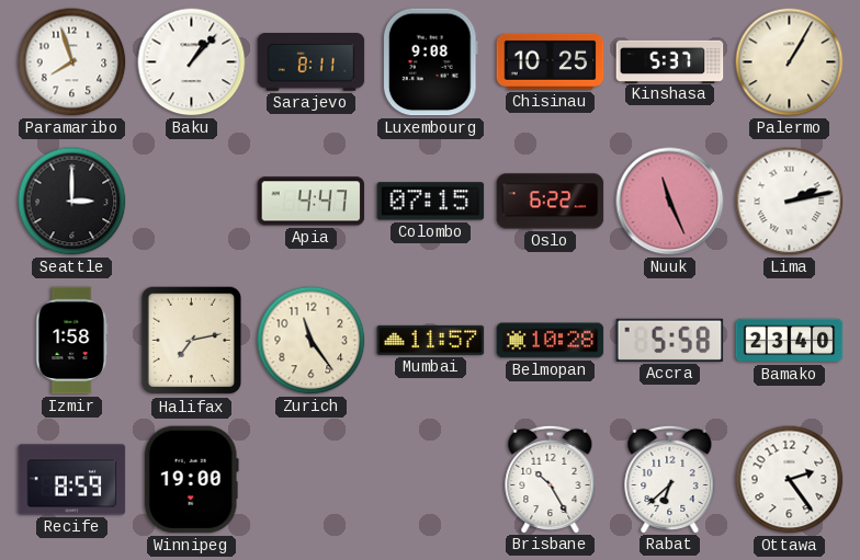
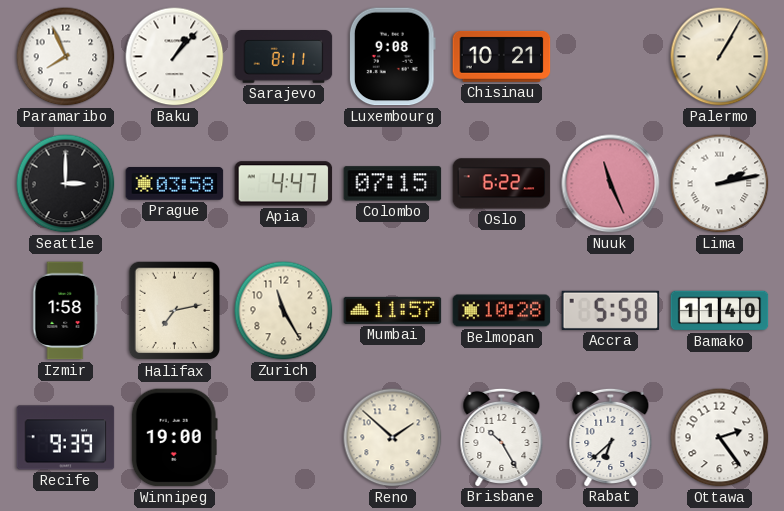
Paramaribo: 7:57 -> 7:56
Chisinau: 10:25 -> 10:21
Kinshasa: 5:37 -> none
Prague: none -> 03:58
Zurich: 11:24 -> 11:25
Bamako: 23:40 -> 11:40
Recife: 8:59 -> 9:39
Reno: none -> 1:52
